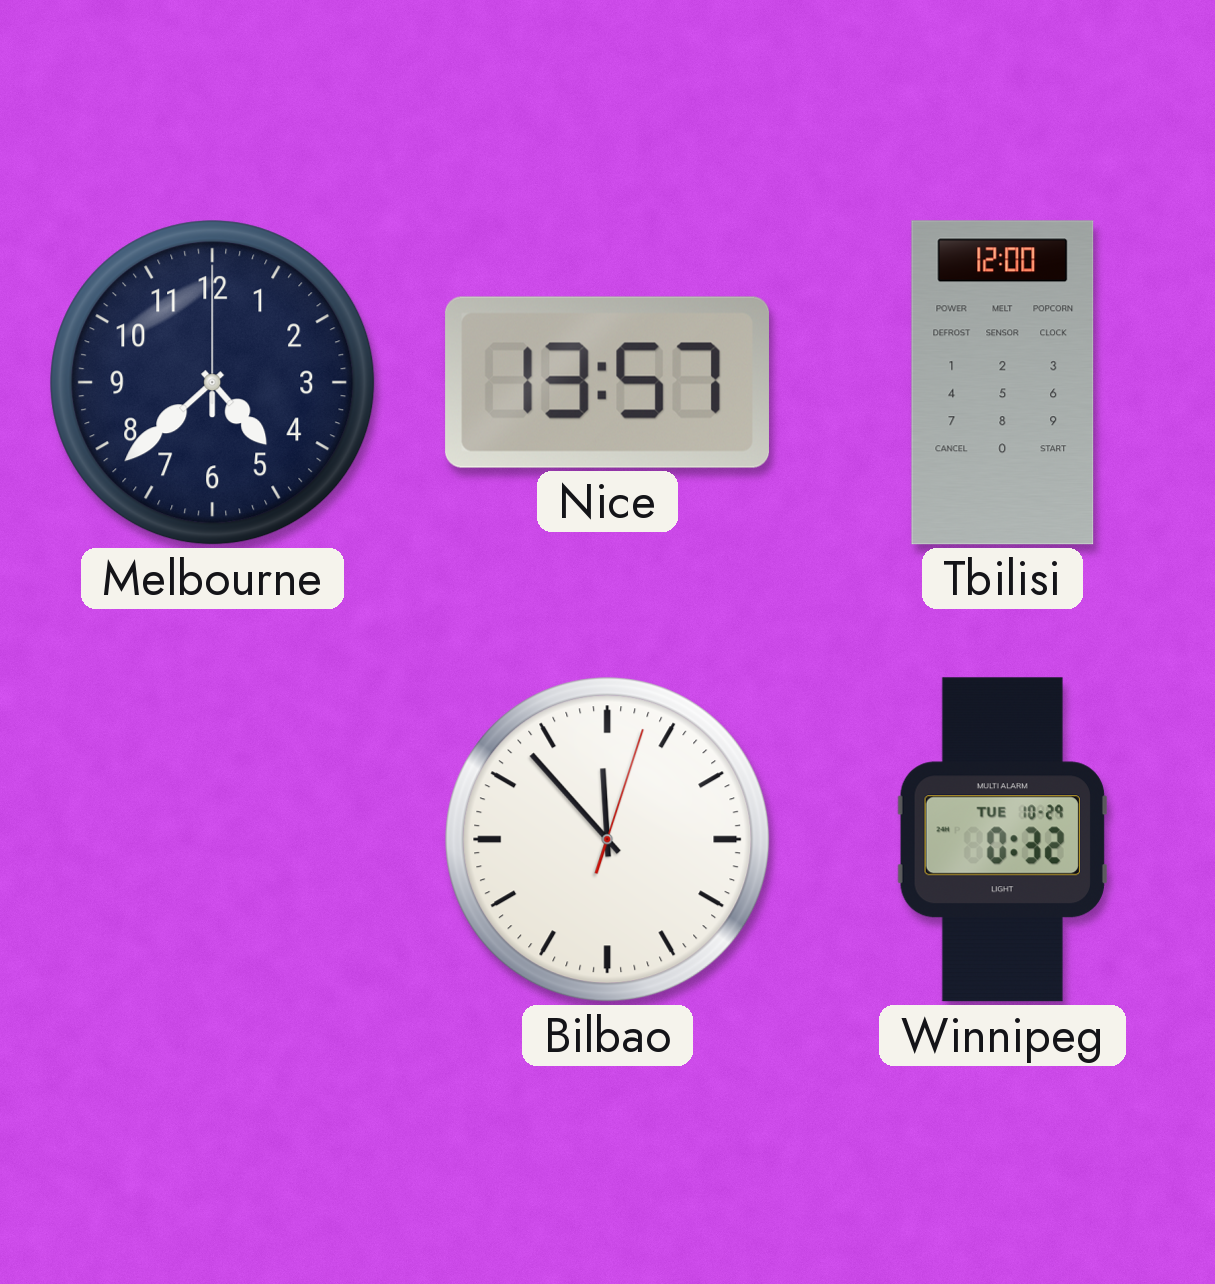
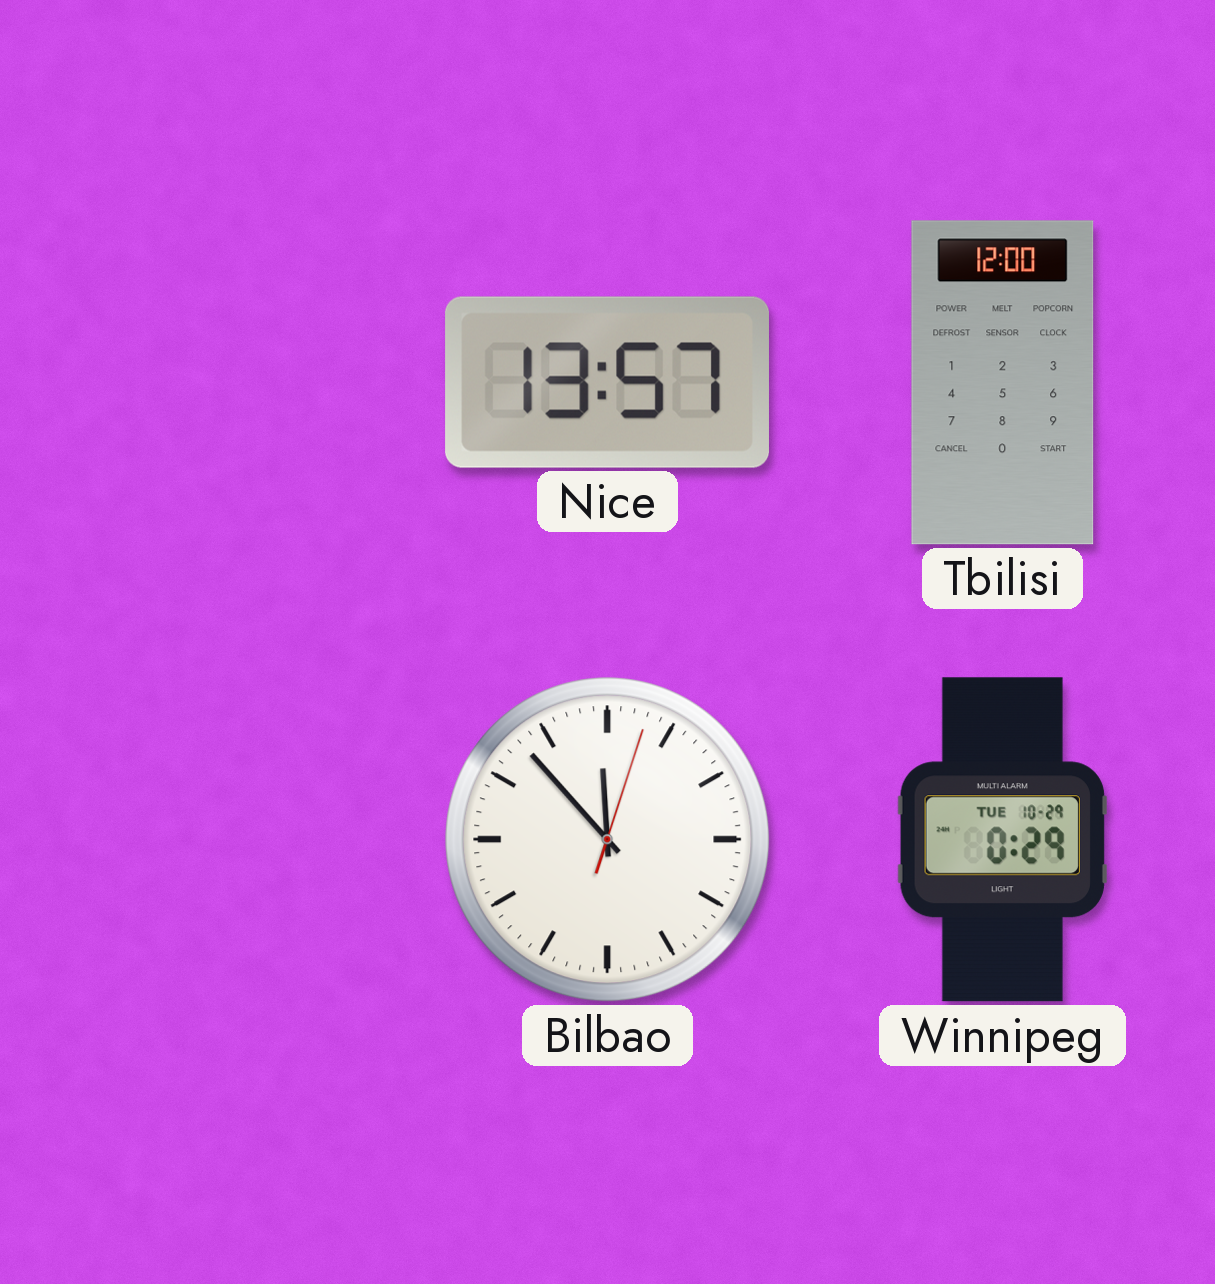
Melbourne: 4:38 -> none
Winnipeg: 0:32 -> 0:29
